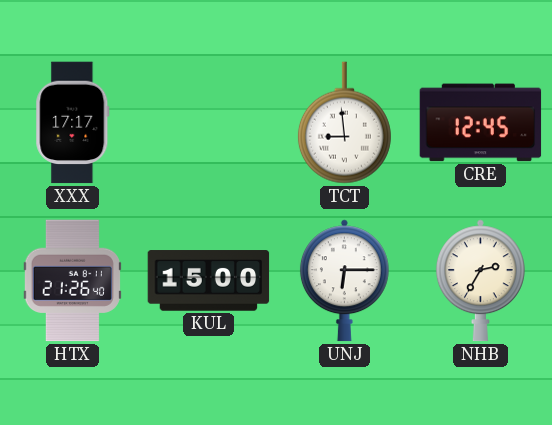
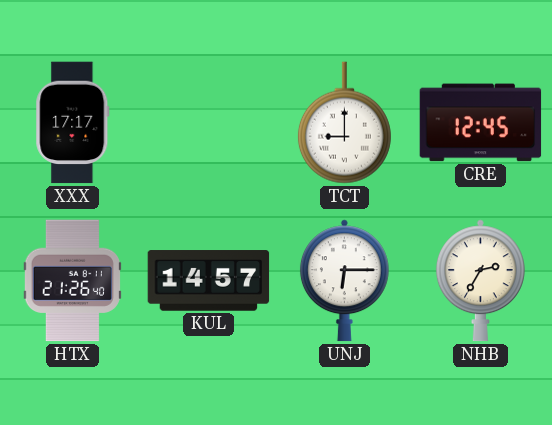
TCT: 8:59 -> 9:00
KUL: 15:00 -> 14:57
